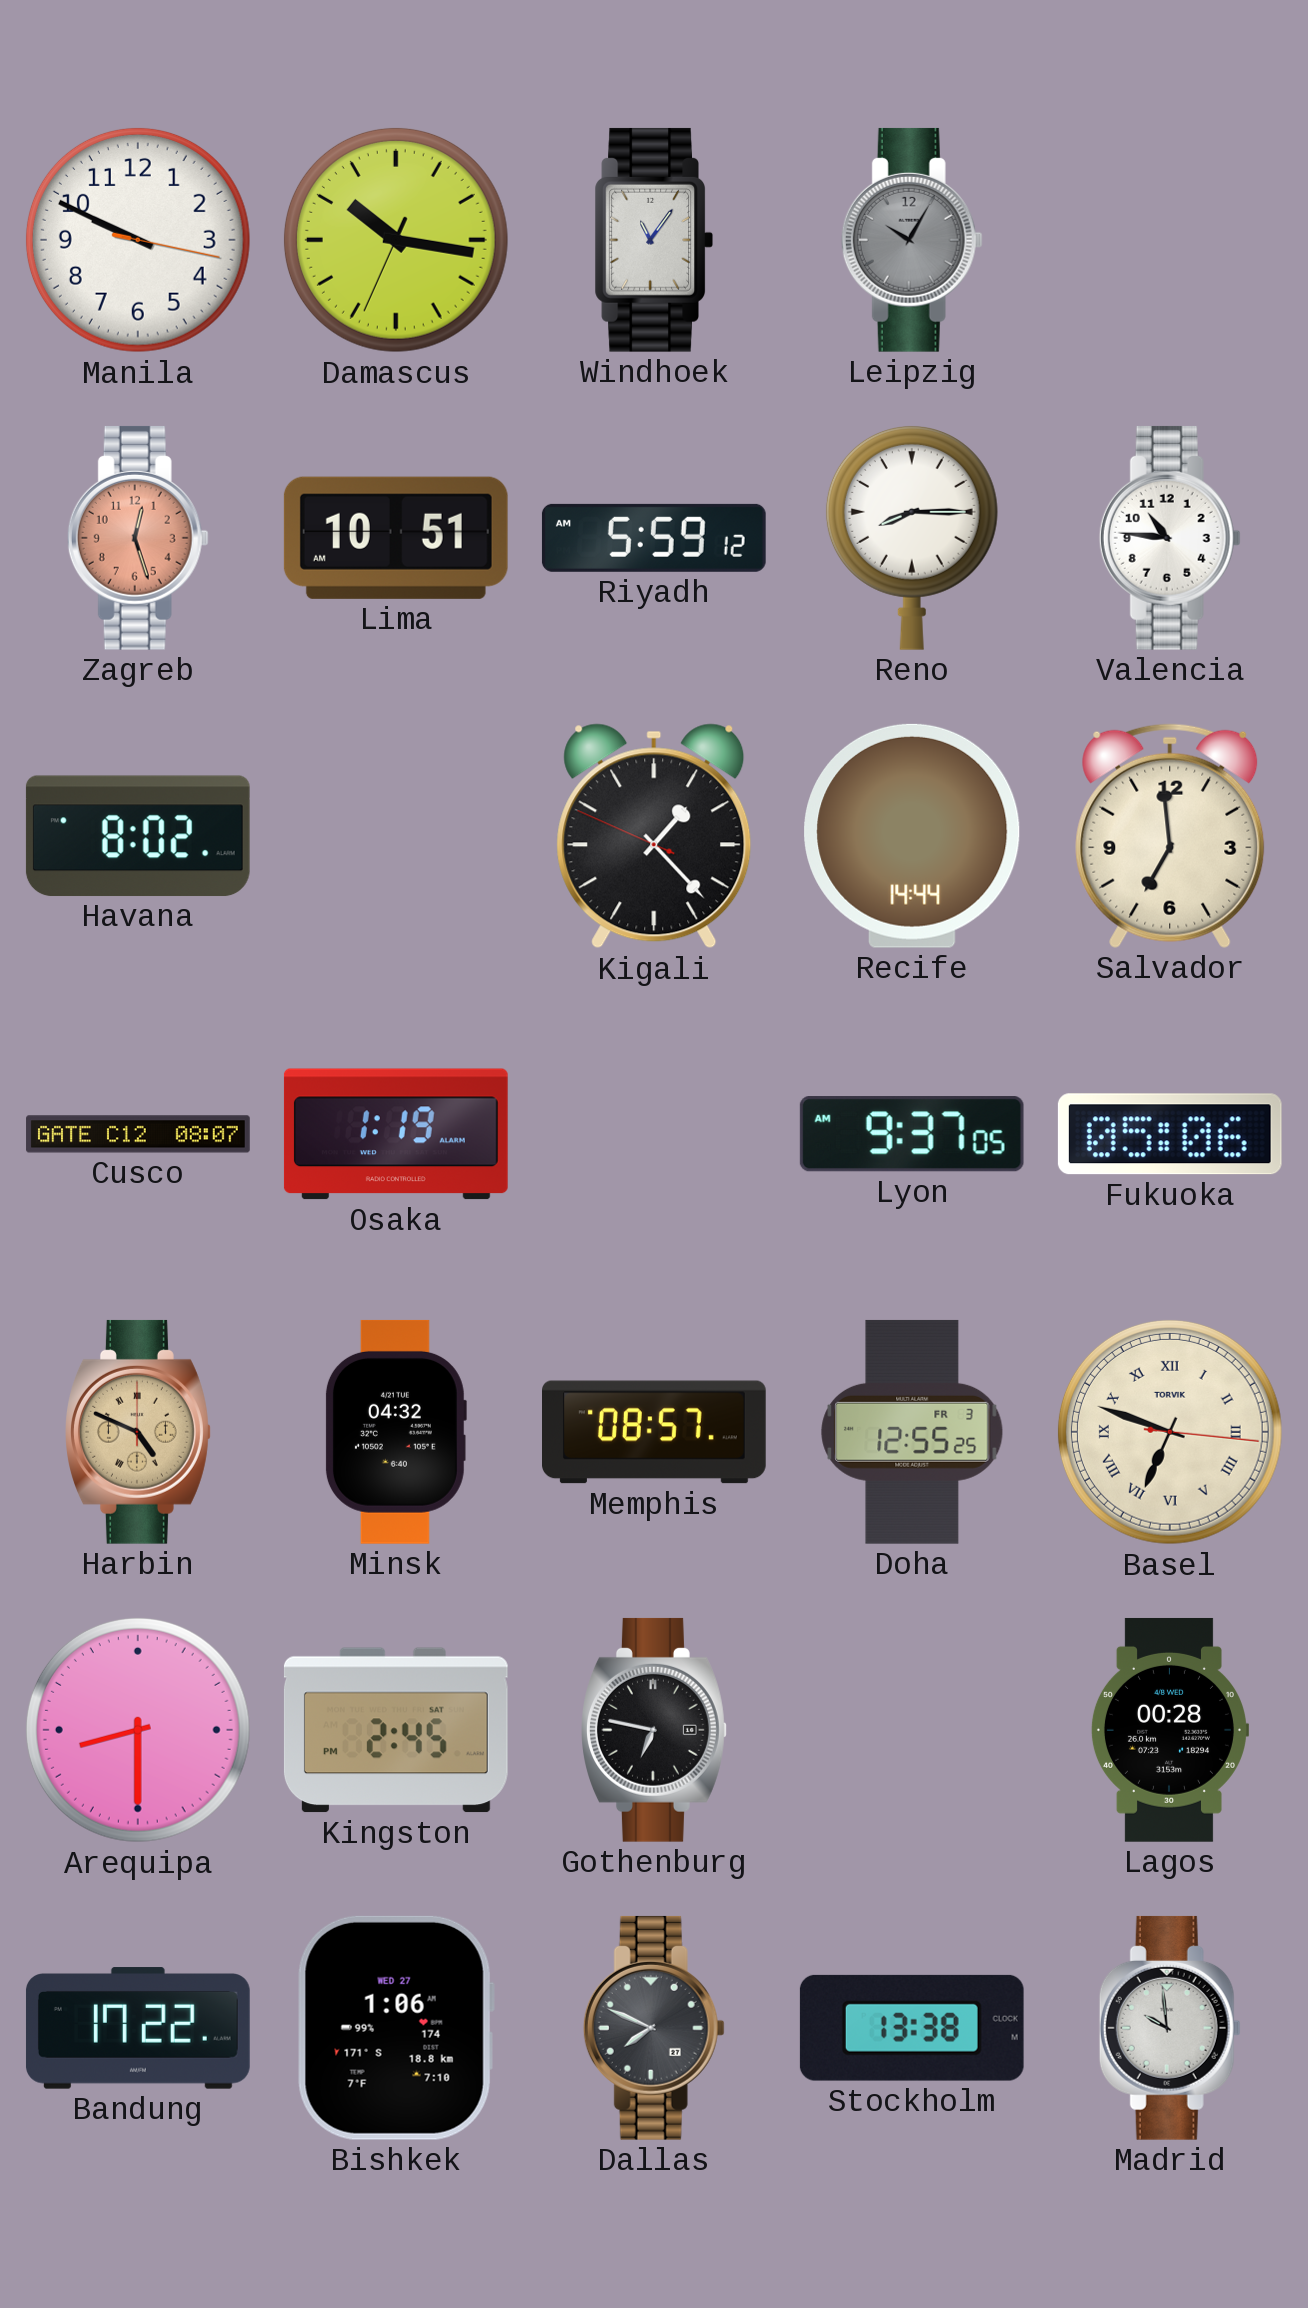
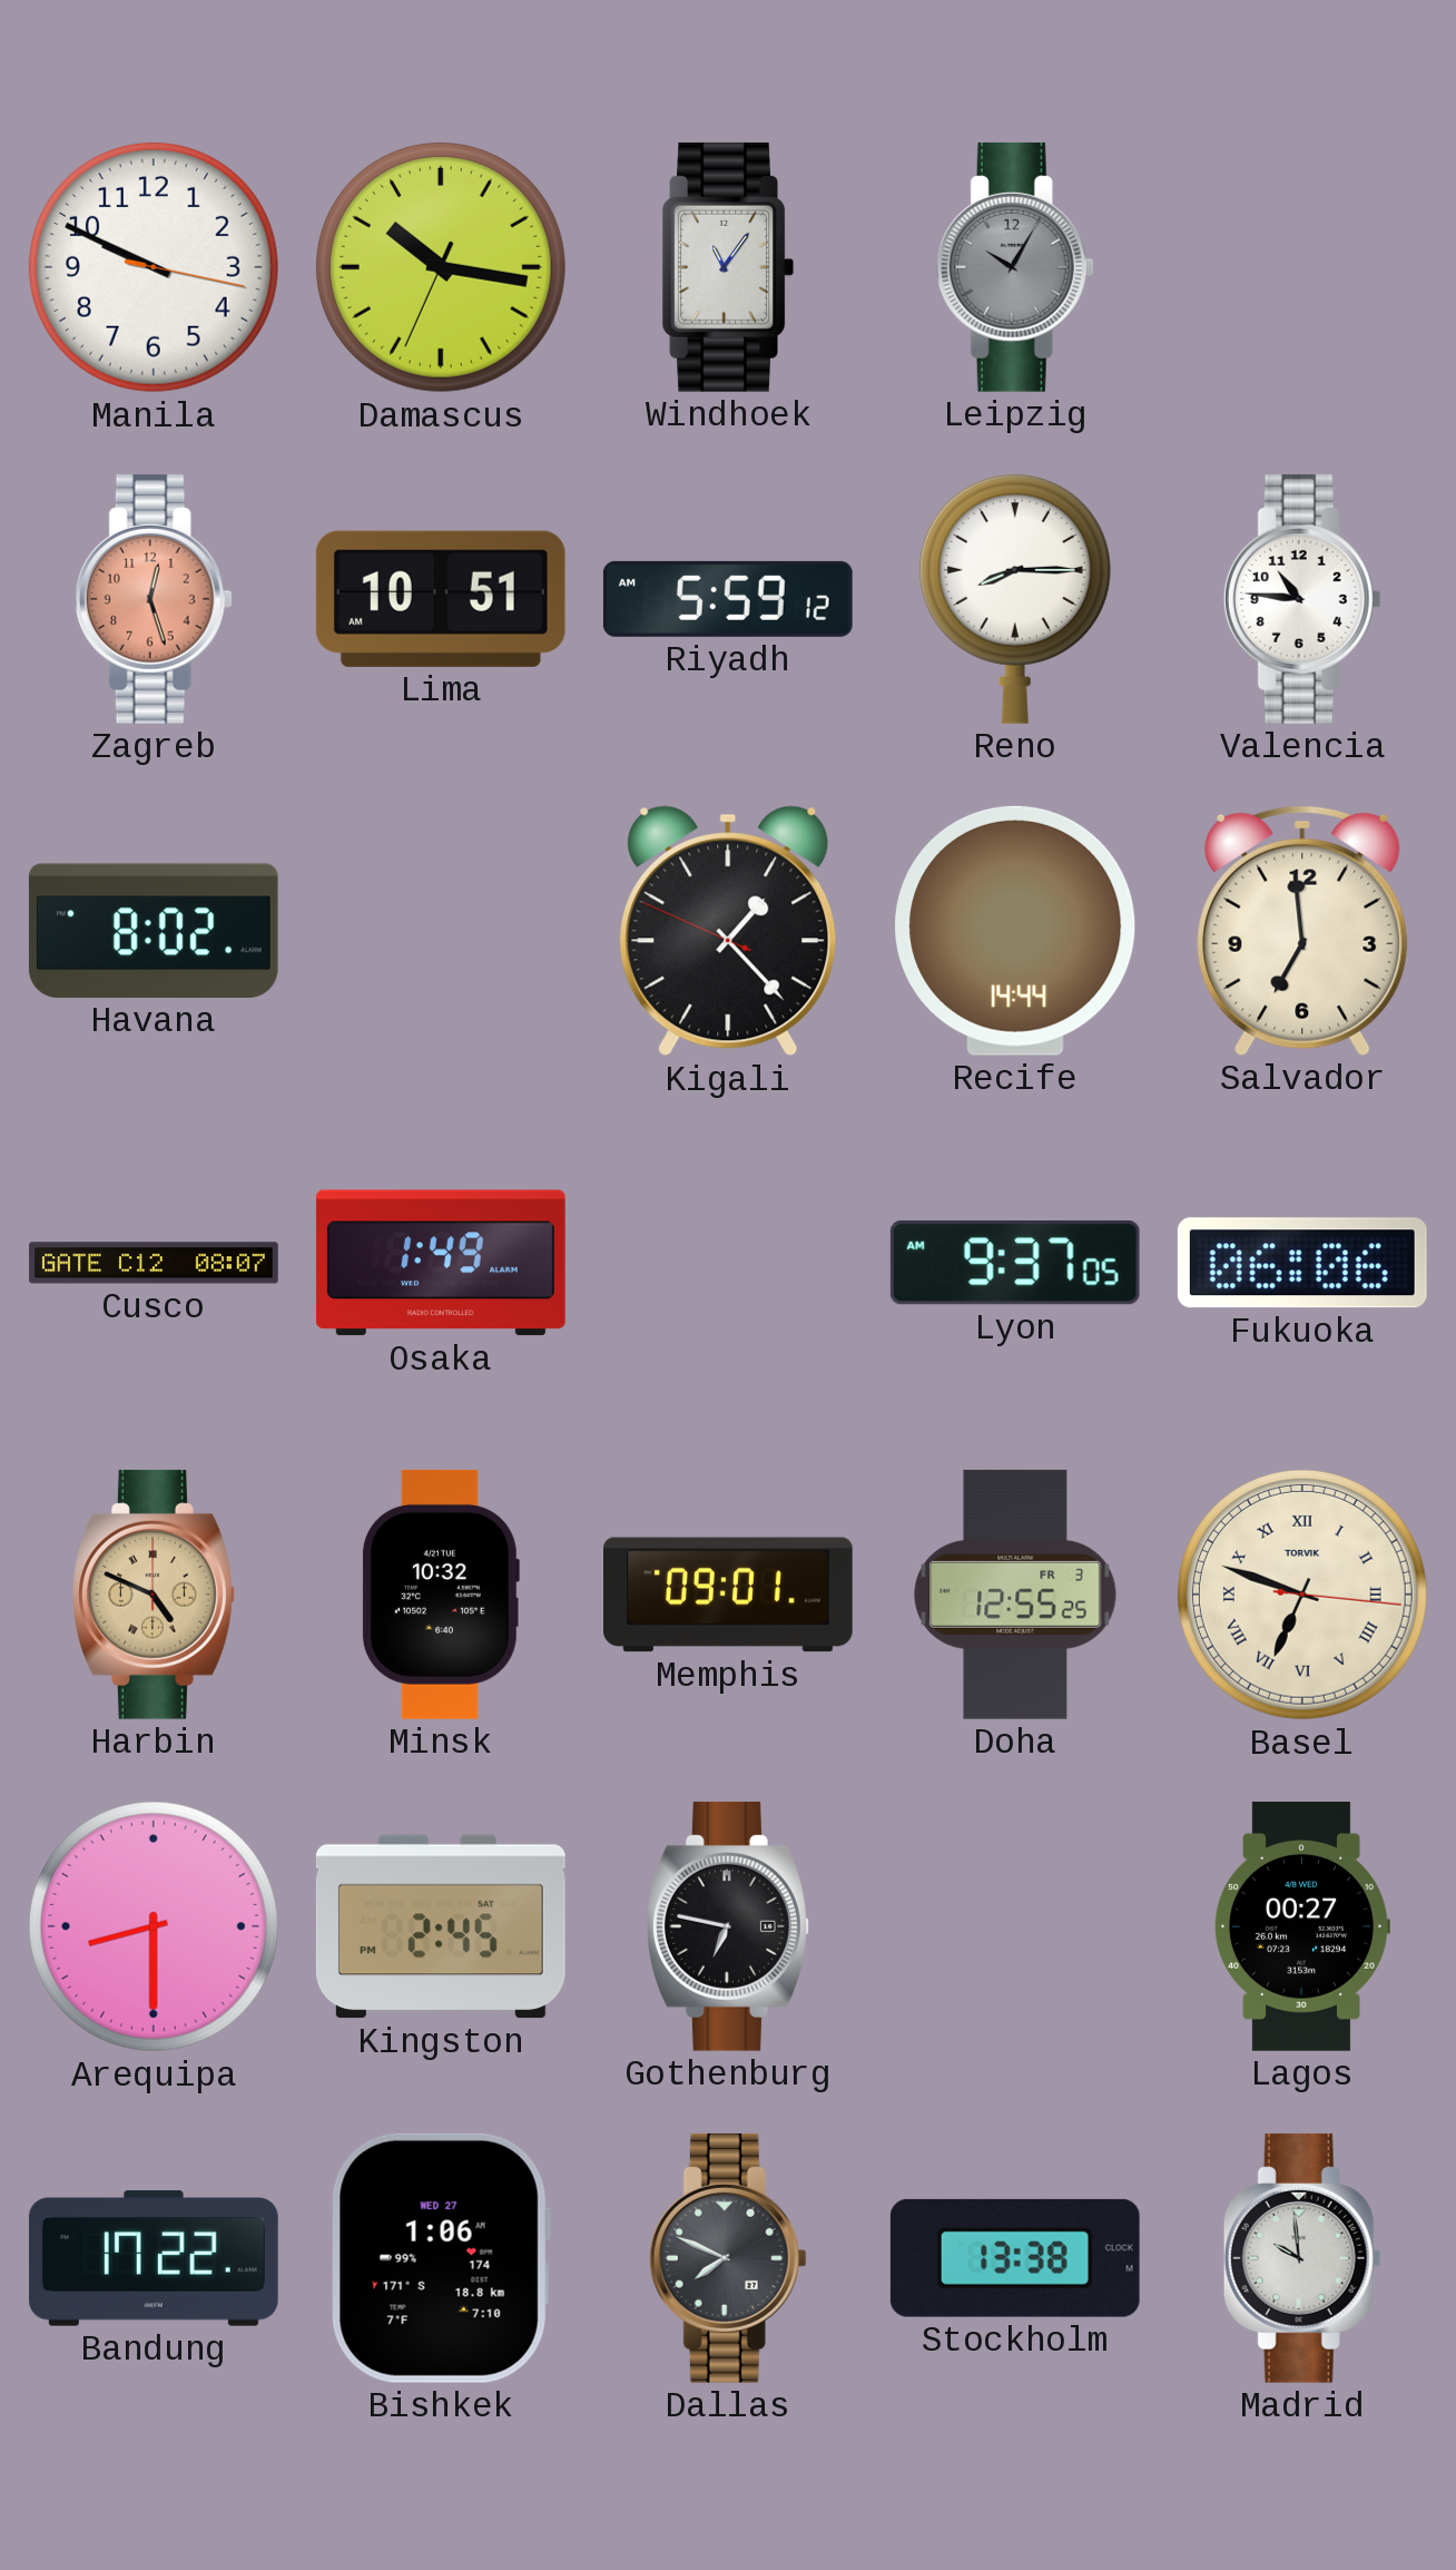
Osaka: 1:19 -> 1:49
Fukuoka: 05:06 -> 06:06
Minsk: 04:32 -> 10:32
Memphis: 08:57 -> 09:01
Lagos: 00:28 -> 00:27
